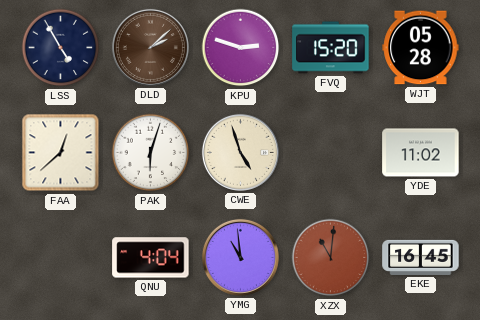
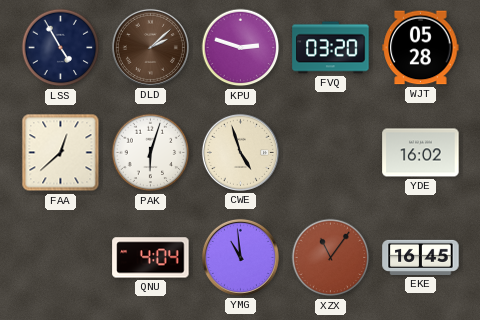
FVQ: 15:20 -> 03:20
YDE: 11:02 -> 16:02
XZX: 11:01 -> 11:06
